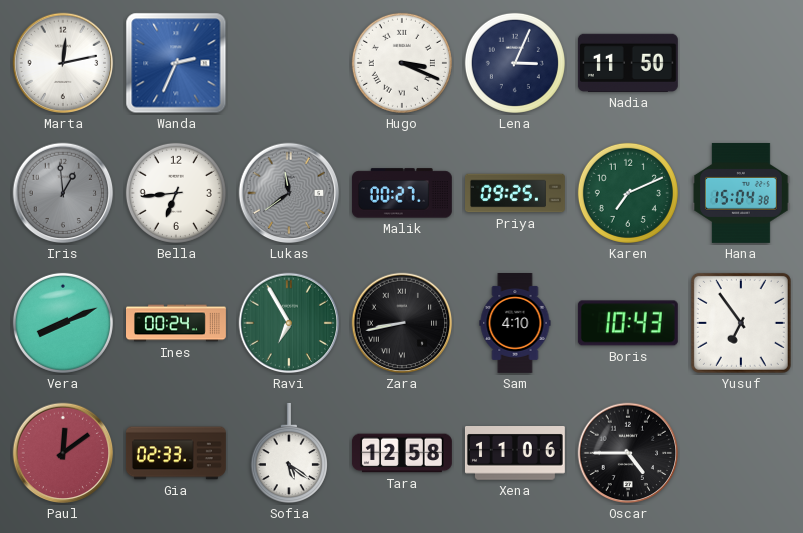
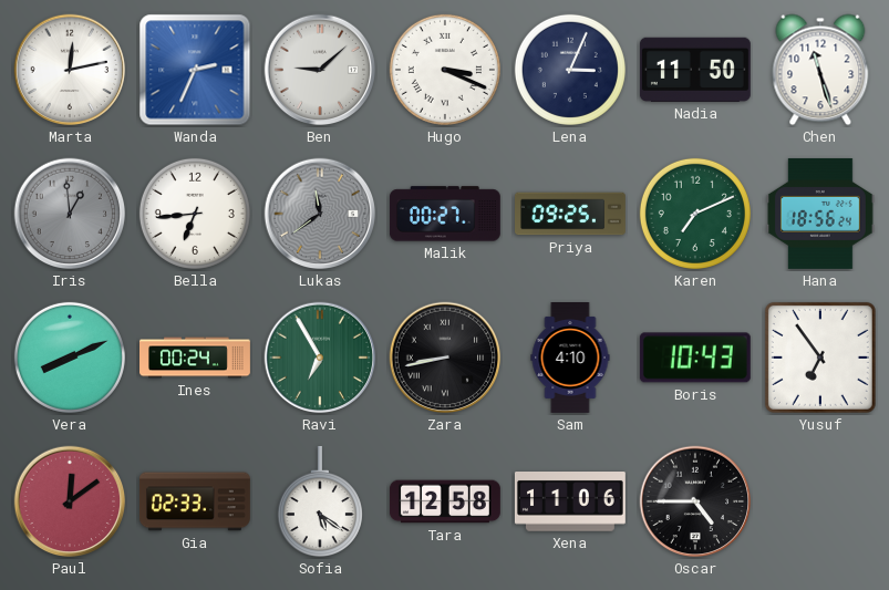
Ben: none -> 9:08
Chen: none -> 11:27
Hana: 15:04 -> 18:56
